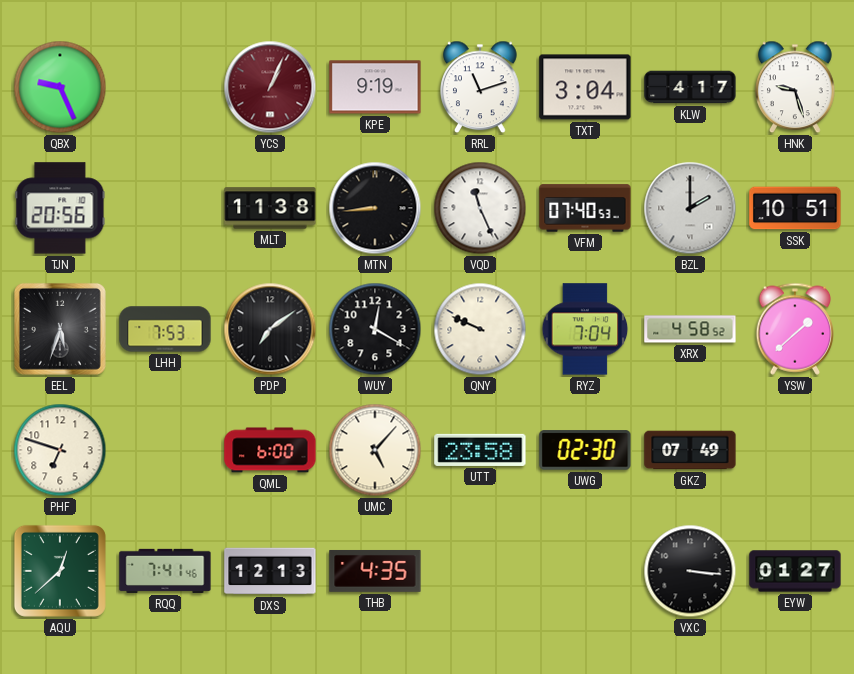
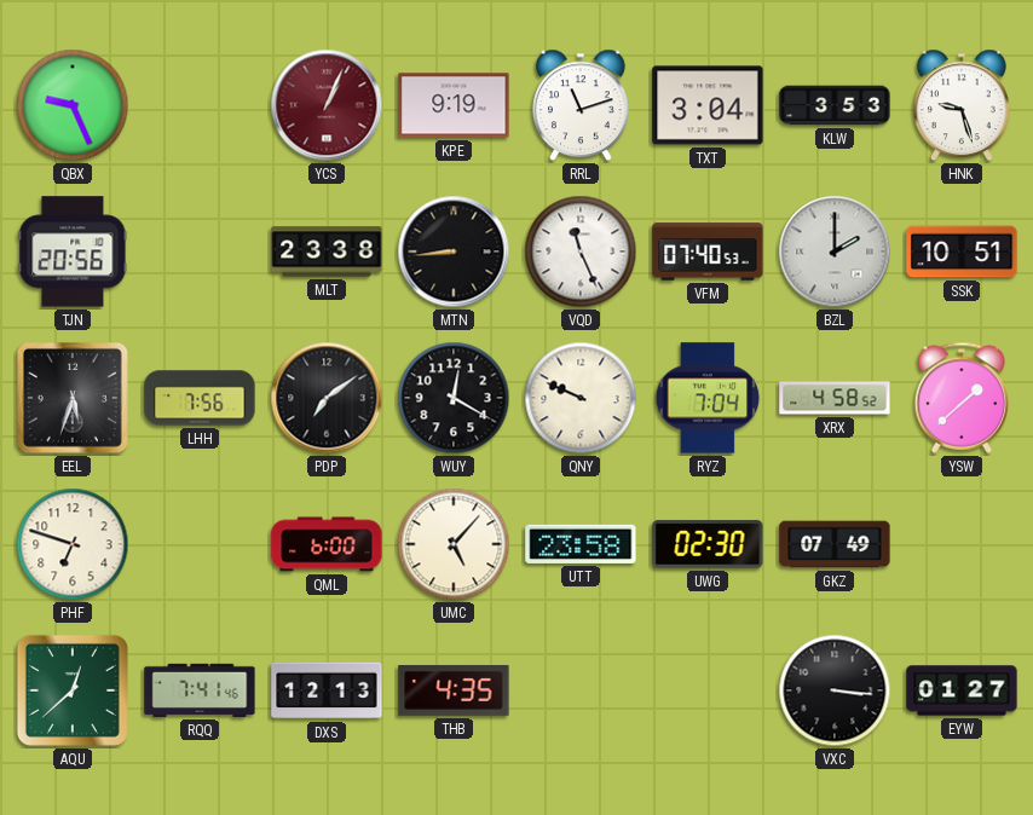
KLW: 4:17 -> 3:53
MLT: 11:38 -> 23:38
LHH: 7:53 -> 7:56
